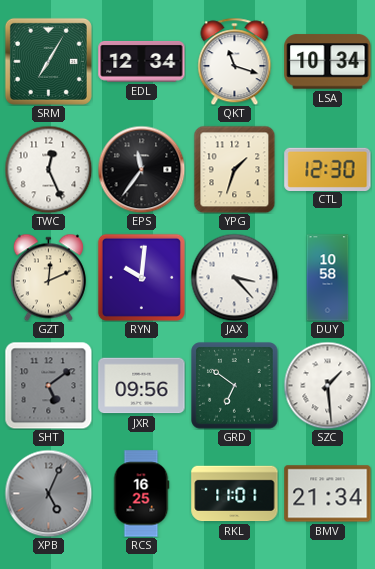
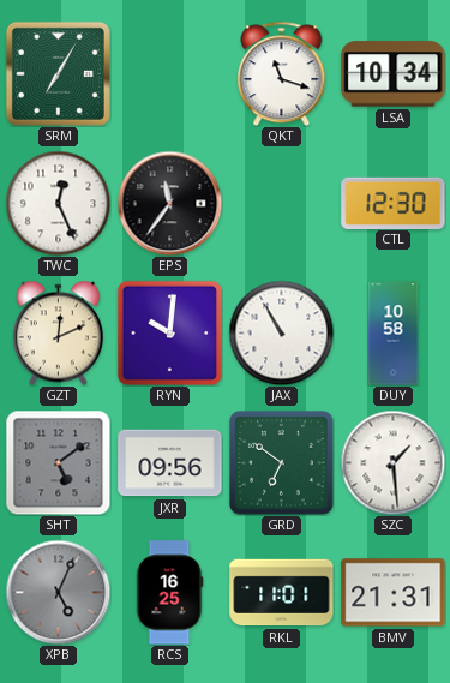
EDL: 12:34 -> none
YPG: 1:33 -> none
JAX: 3:23 -> 10:55
BMV: 21:34 -> 21:31
